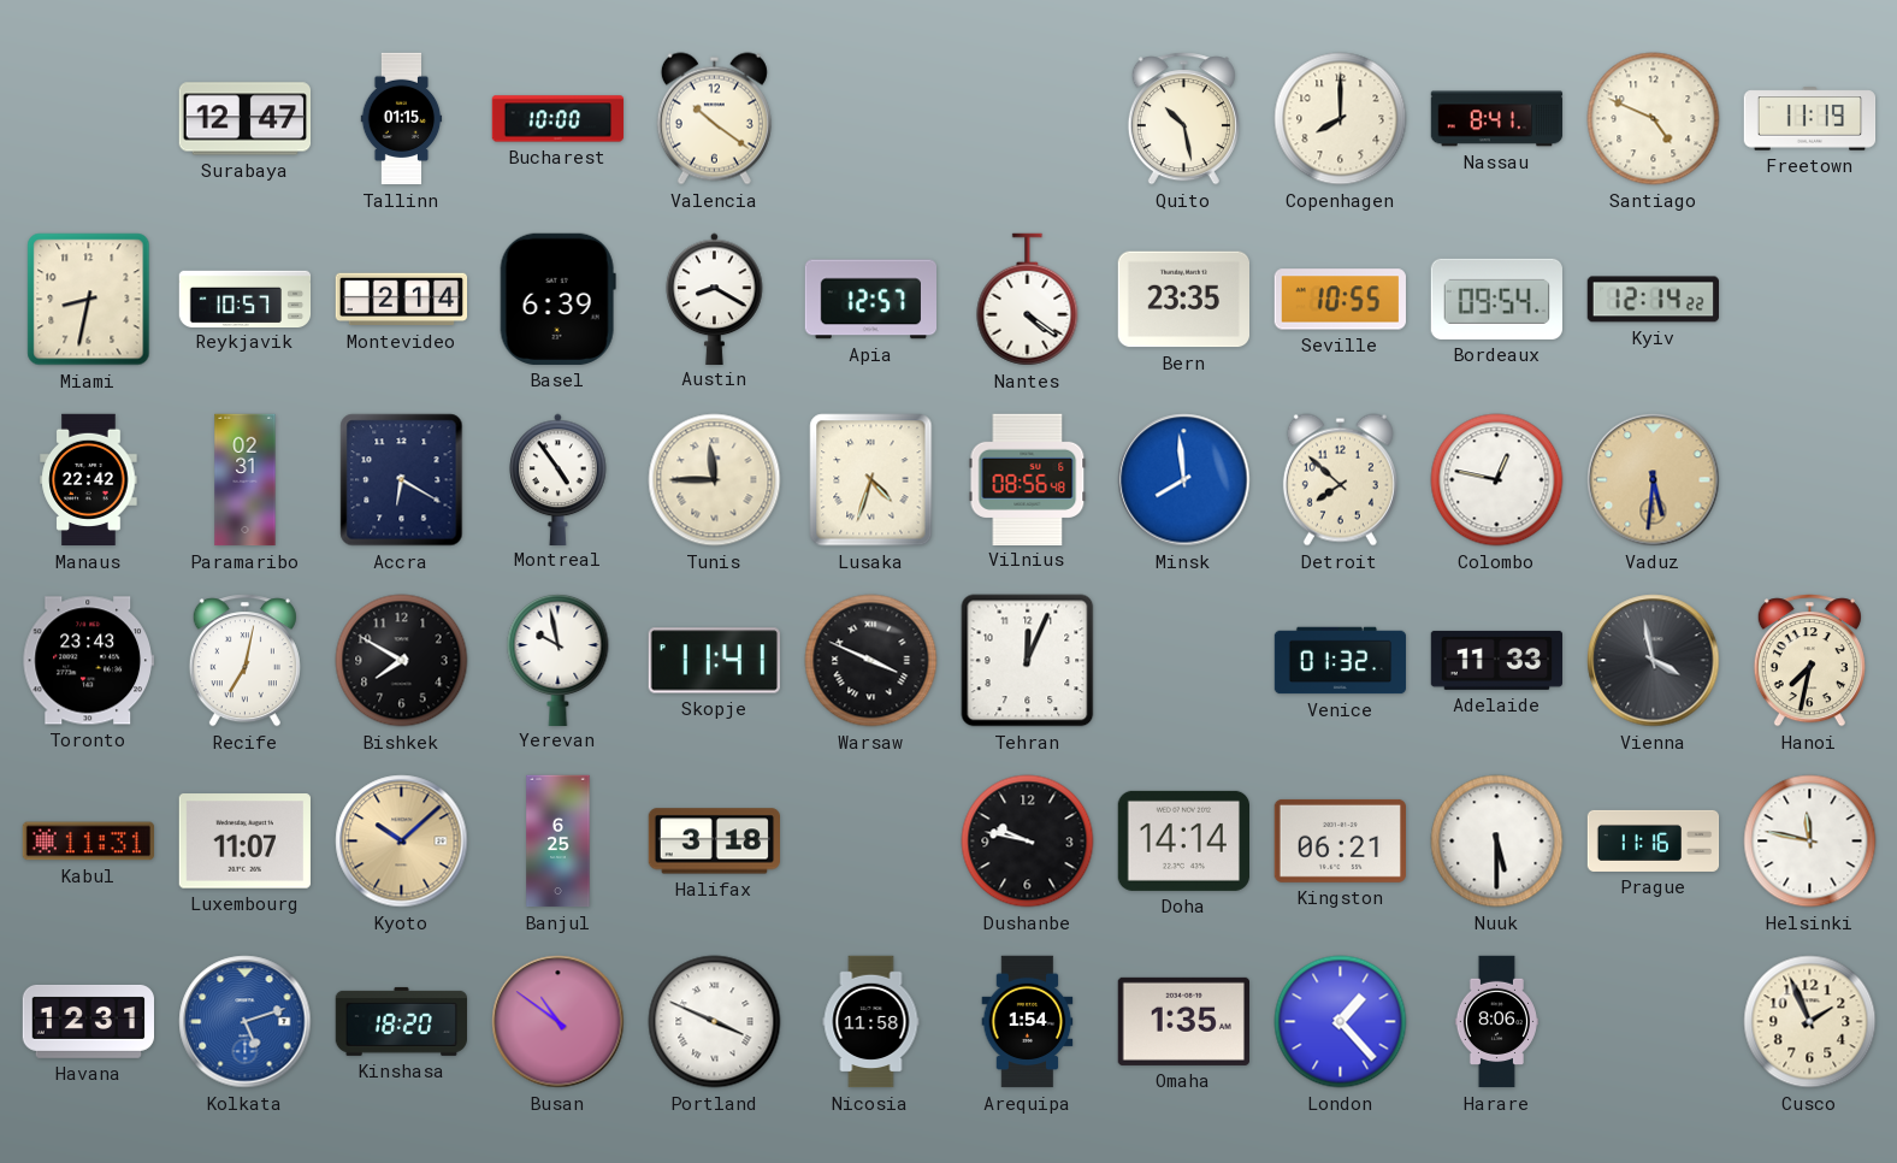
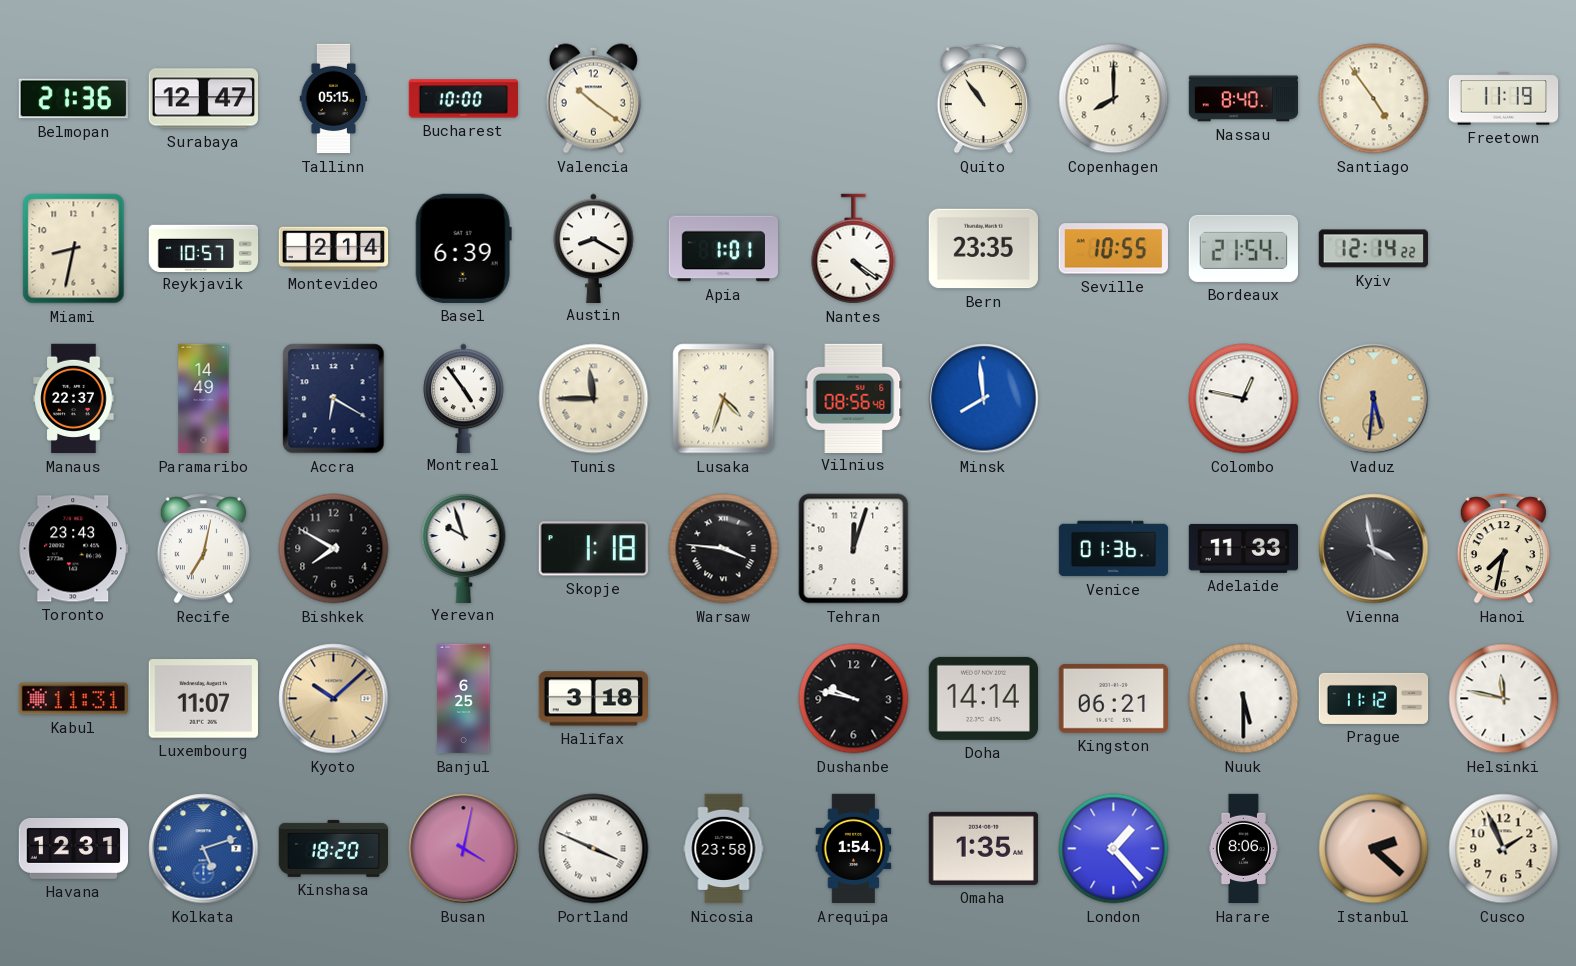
Belmopan: none -> 21:36
Tallinn: 01:15 -> 05:15
Quito: 10:28 -> 10:54
Nassau: 8:41 -> 8:40
Santiago: 4:49 -> 4:54
Apia: 12:57 -> 1:01
Bordeaux: 09:54 -> 21:54
Manaus: 22:42 -> 22:37
Paramaribo: 02:31 -> 14:49
Detroit: 7:52 -> none
Yerevan: 9:58 -> 9:57
Skopje: 11:41 -> 1:18
Warsaw: 3:49 -> 3:46
Tehran: 12:04 -> 12:03
Venice: 01:32 -> 01:36
Prague: 11:16 -> 11:12
Busan: 10:51 -> 4:02
Nicosia: 11:58 -> 23:58
Istanbul: none -> 2:22
